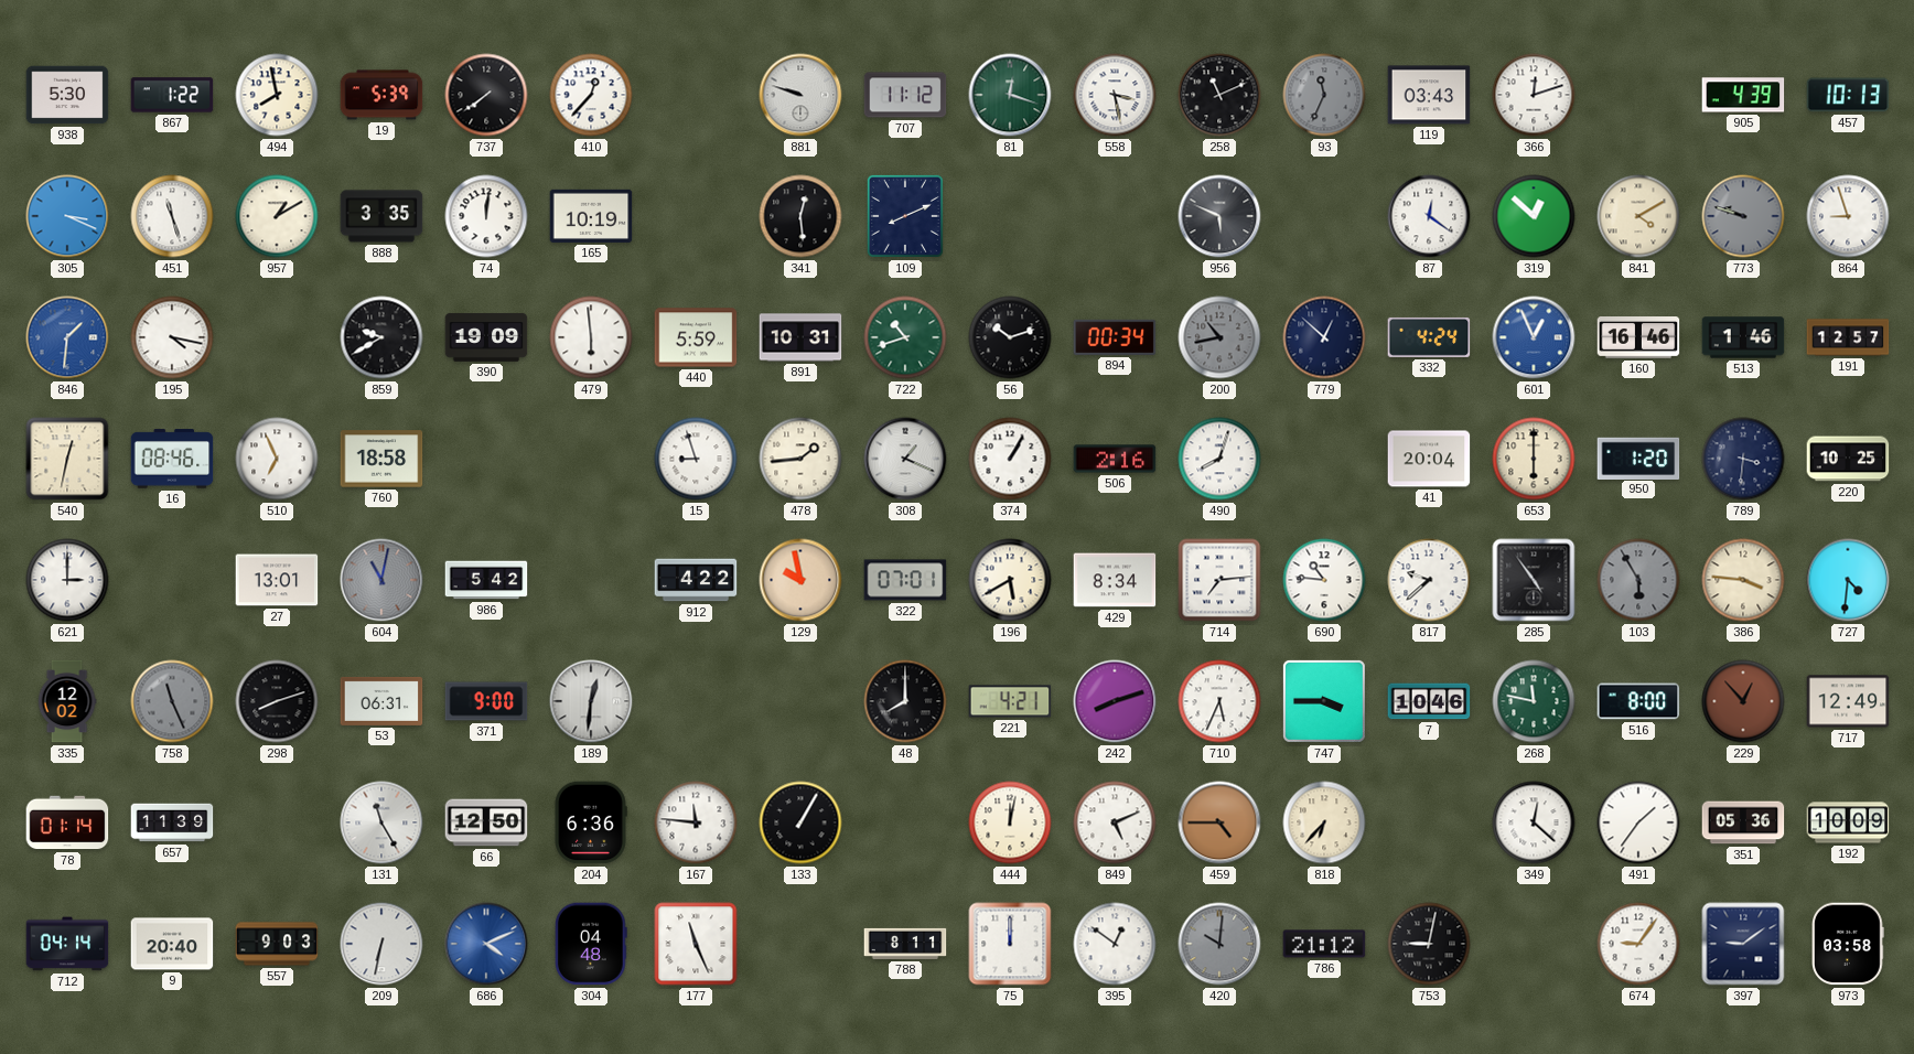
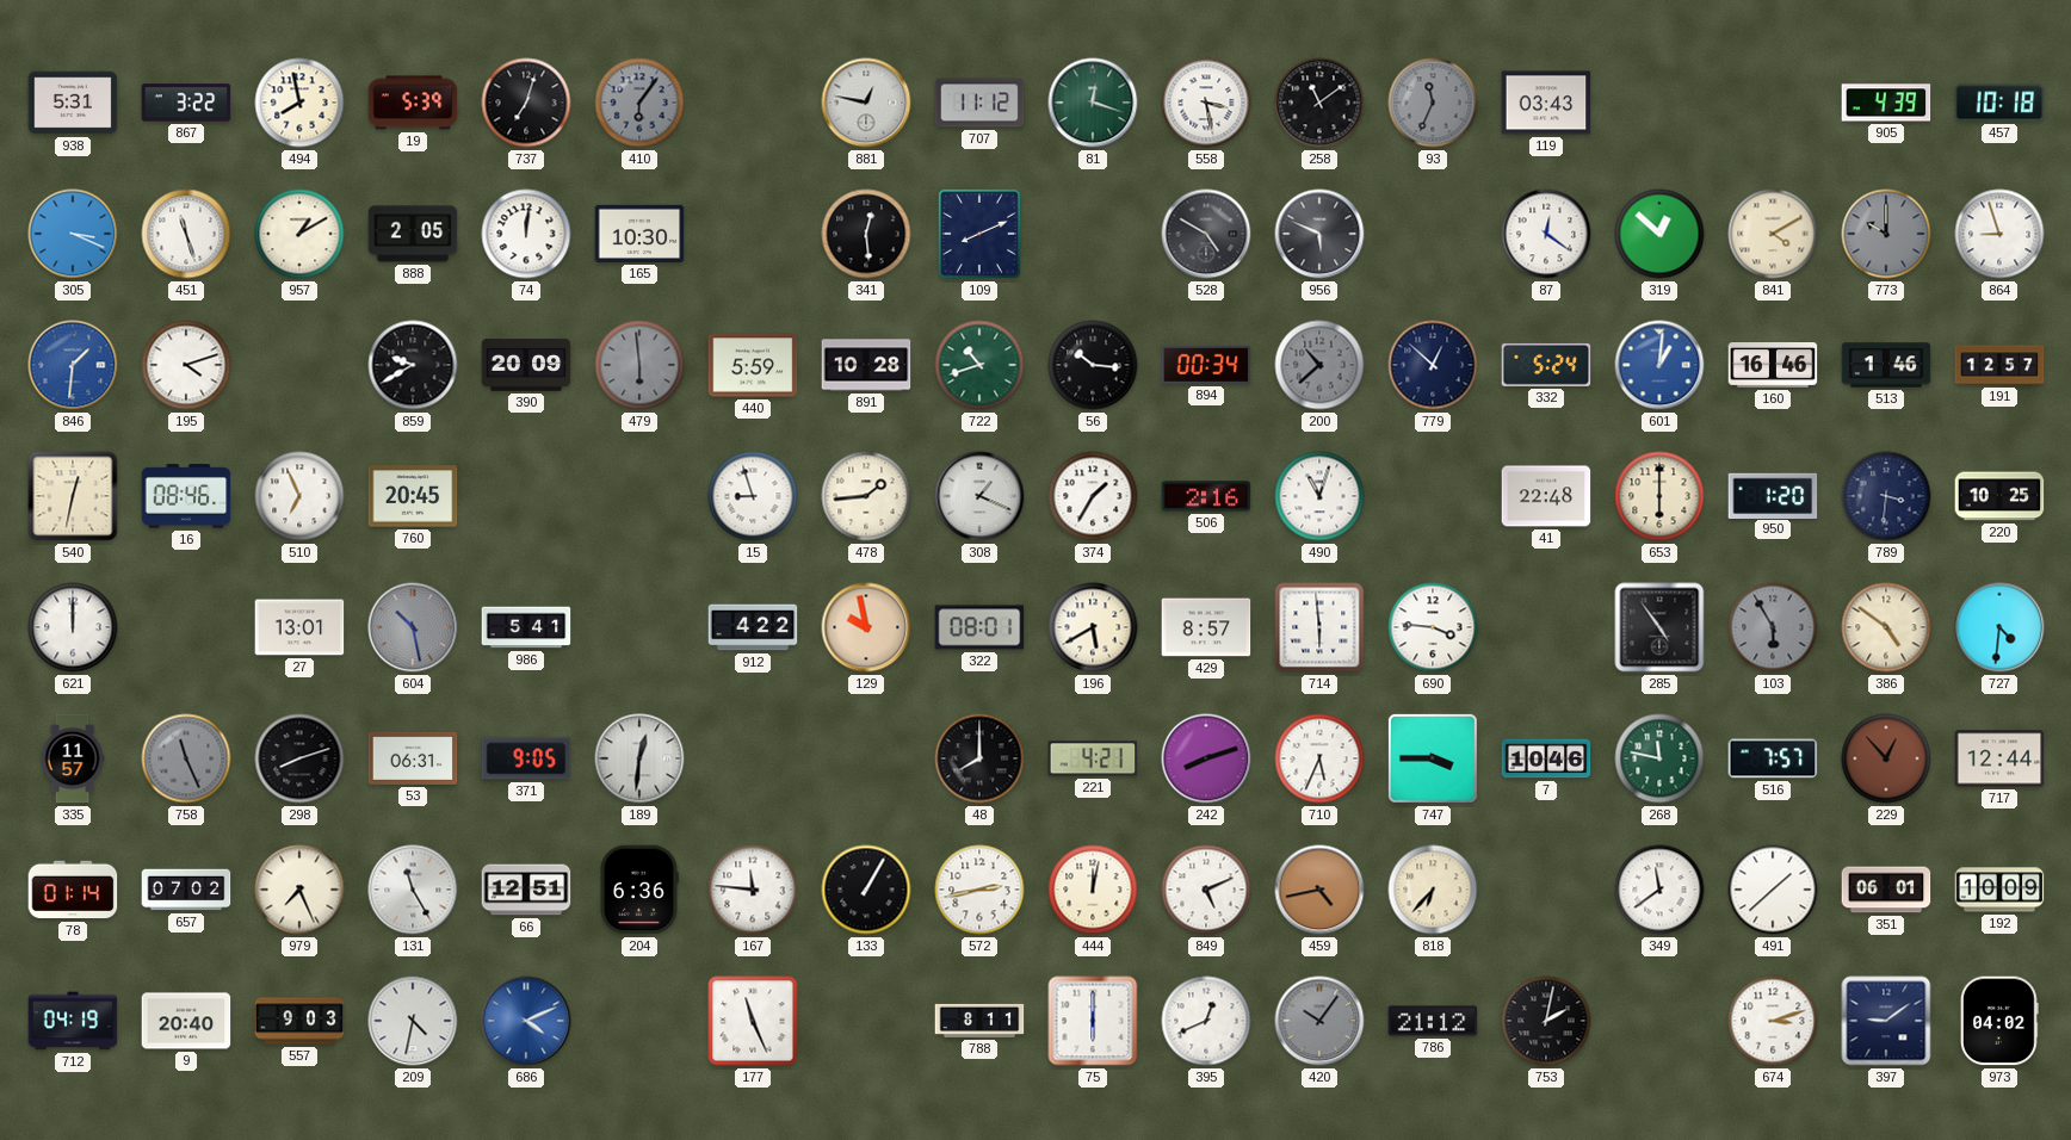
938: 5:30 -> 5:31
867: 1:22 -> 3:22
737: 7:39 -> 7:03
410: 12:37 -> 6:06
410 dial: white -> grey
881: 9:48 -> 12:47
258: 11:11 -> 11:09
366: 12:12 -> none
457: 10:13 -> 10:18
888: 3:35 -> 2:05
165: 10:19 -> 10:30
528: none -> 4:50
773: 9:48 -> 10:00
195: 4:17 -> 4:12
390: 19:09 -> 20:09
479 dial: white -> grey
891: 10:31 -> 10:28
56: 10:12 -> 10:16
200: 10:43 -> 10:38
332: 4:24 -> 5:24
601: 12:56 -> 1:01
760: 18:58 -> 20:45
374: 1:05 -> 1:35
490: 8:03 -> 11:03
41: 20:04 -> 22:48
621: 3:00 -> 12:00
604: 11:02 -> 10:28
986: 5:42 -> 5:41
322: 07:01 -> 08:01
429: 8:34 -> 8:57
714: 7:14 -> 5:59
690: 10:46 -> 3:46
817: 9:38 -> none
386: 3:46 -> 4:51
335: 12:02 -> 11:57
371: 9:00 -> 9:05
516: 8:00 -> 7:57
717: 12:49 -> 12:44
657: 11:39 -> 07:02
979: none -> 7:26
66: 12:50 -> 12:51
572: none -> 2:43
459: 4:45 -> 4:43
349: 12:22 -> 11:39
491: 1:36 -> 1:38
351: 05:36 -> 06:01
712: 04:14 -> 04:19
209: 6:32 -> 4:32
304: 04:48 -> none
75: 12:00 -> 6:00
395: 12:51 -> 12:41
420: 10:01 -> 10:06
753: 9:02 -> 2:02
674: 9:06 -> 3:12
973: 03:58 -> 04:02
